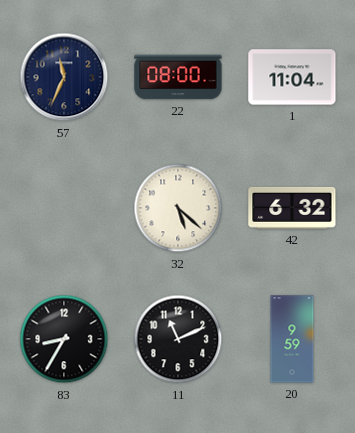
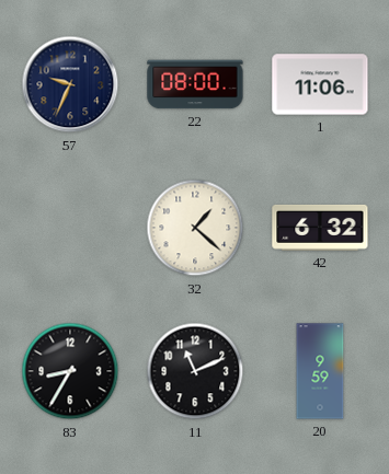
57: 11:34 -> 9:34
1: 11:04 -> 11:06
32: 5:22 -> 1:22
